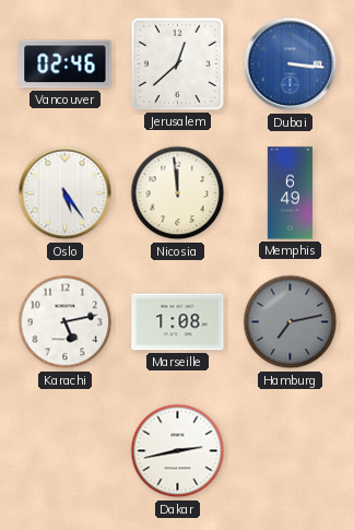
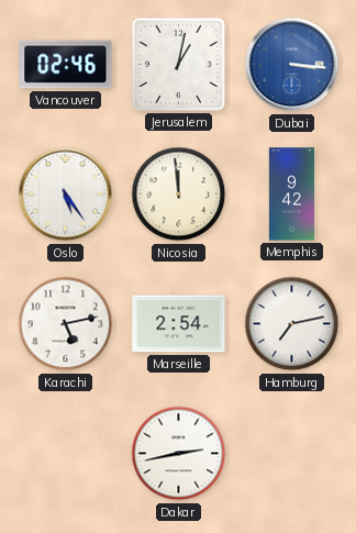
Jerusalem: 12:38 -> 1:02
Memphis: 6:49 -> 9:42
Marseille: 1:08 -> 2:54
Hamburg dial: grey -> white
